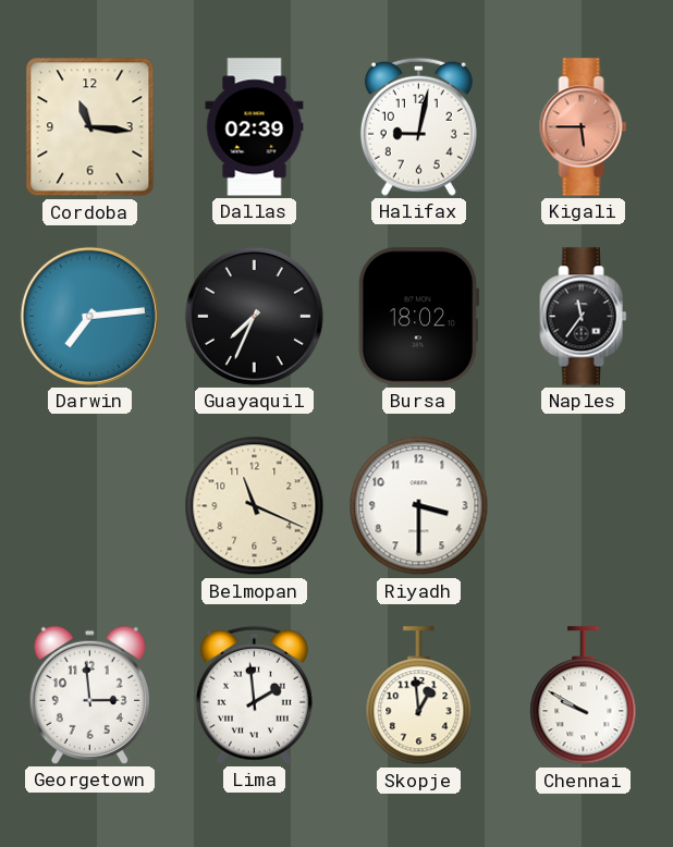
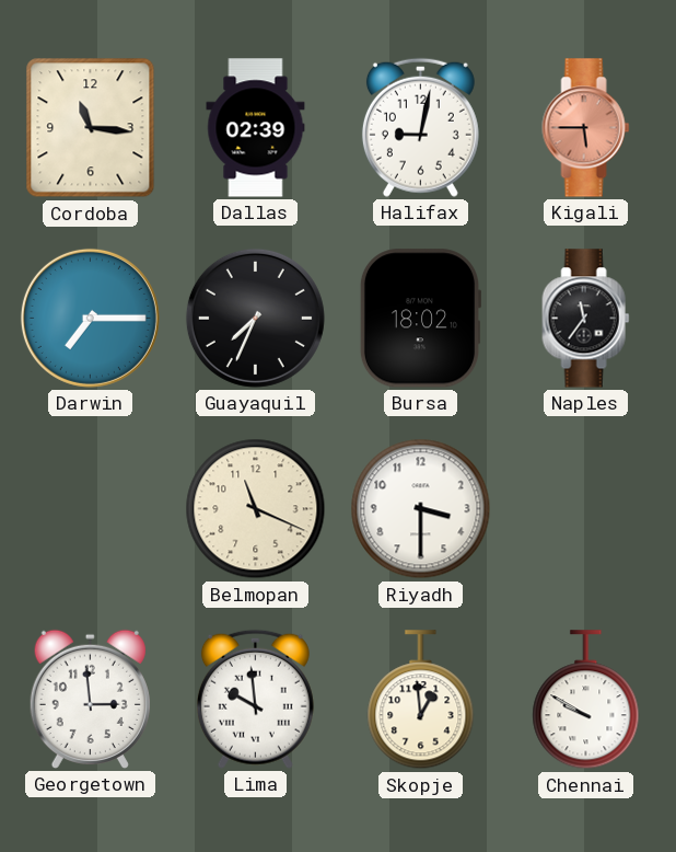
Darwin: 7:14 -> 7:15
Lima: 1:59 -> 9:59
